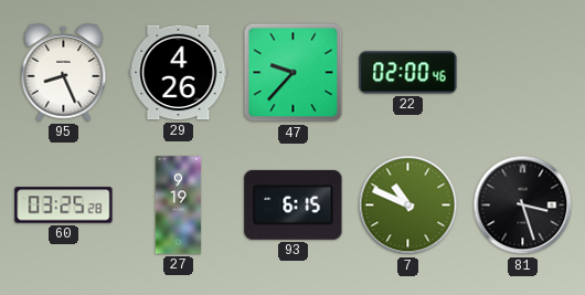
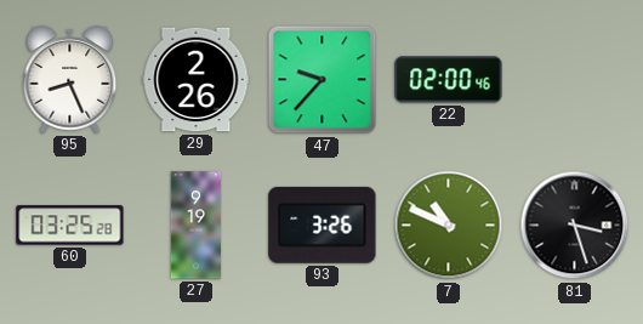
29: 4:26 -> 2:26
93: 6:15 -> 3:26
